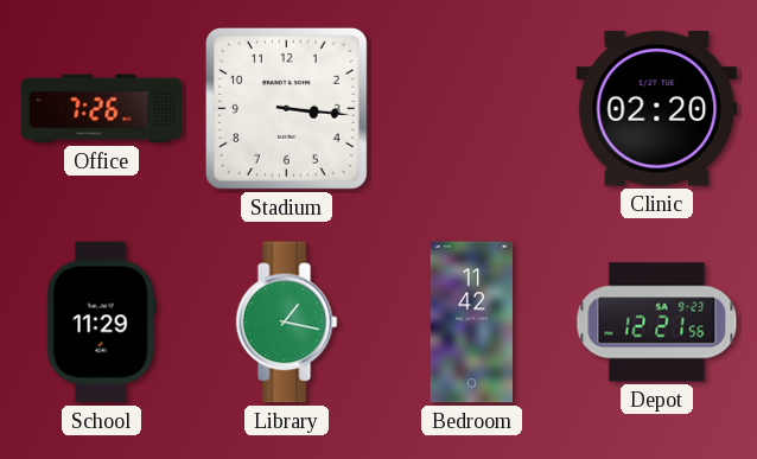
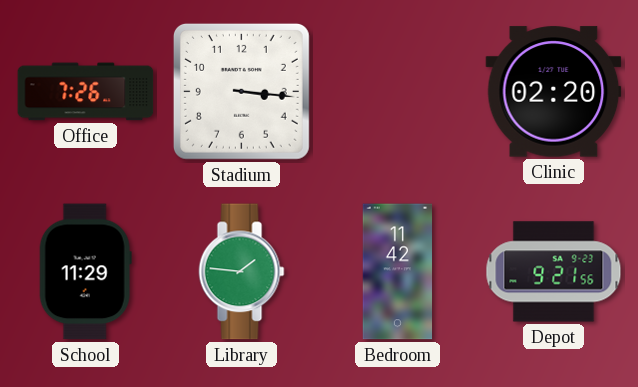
Library: 1:17 -> 1:46
Depot: 12:21 -> 9:21
